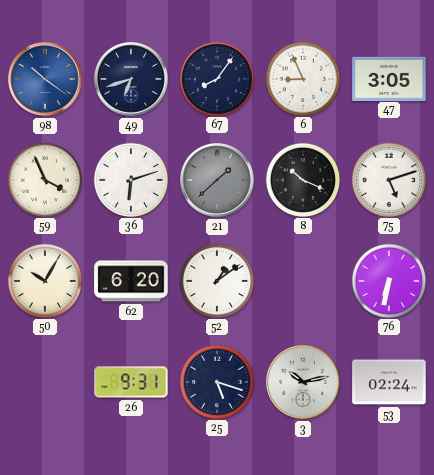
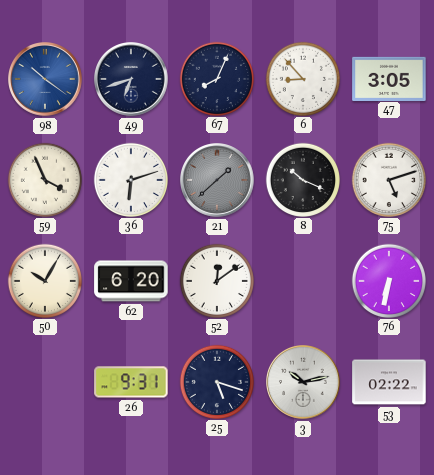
67: 8:06 -> 8:04
6: 8:56 -> 8:53
52: 1:09 -> 12:09
53: 02:24 -> 02:22
